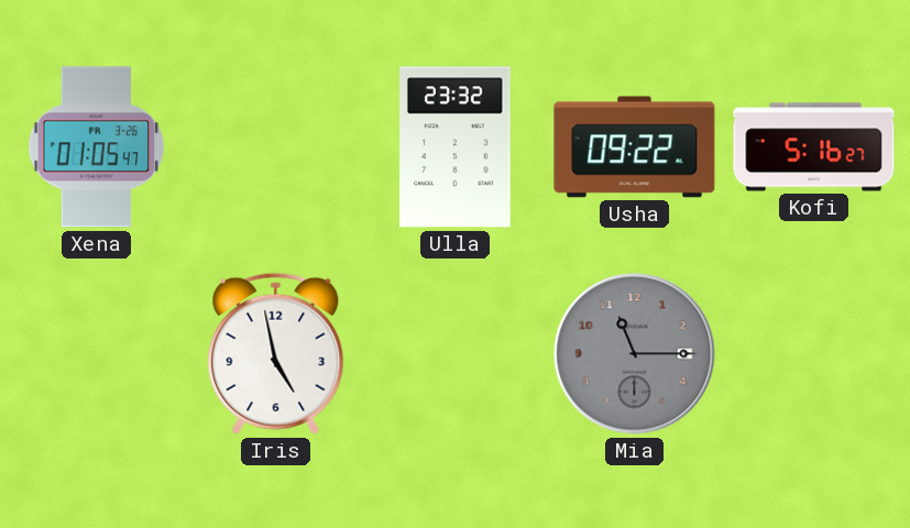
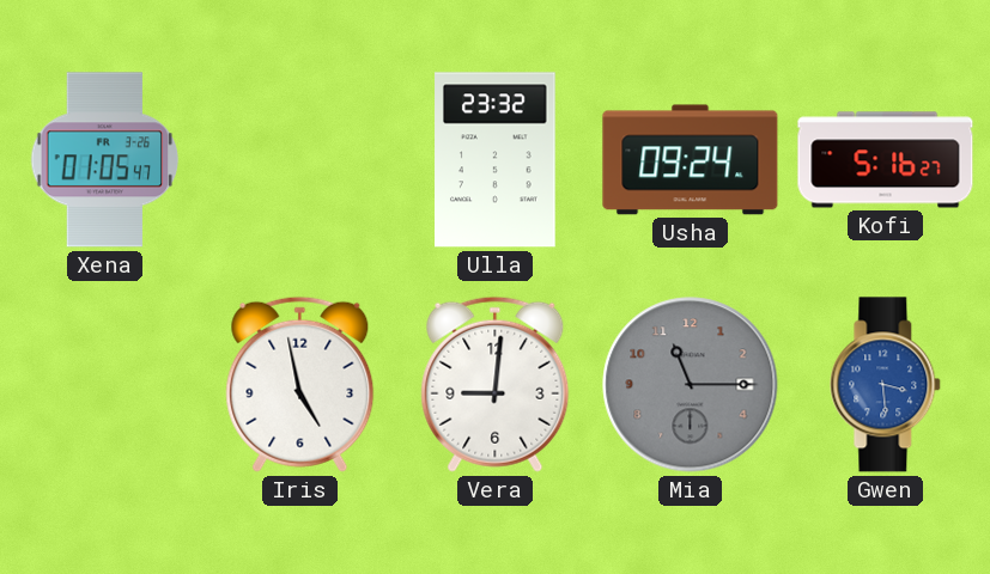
Usha: 09:22 -> 09:24
Vera: none -> 9:01
Gwen: none -> 3:29
